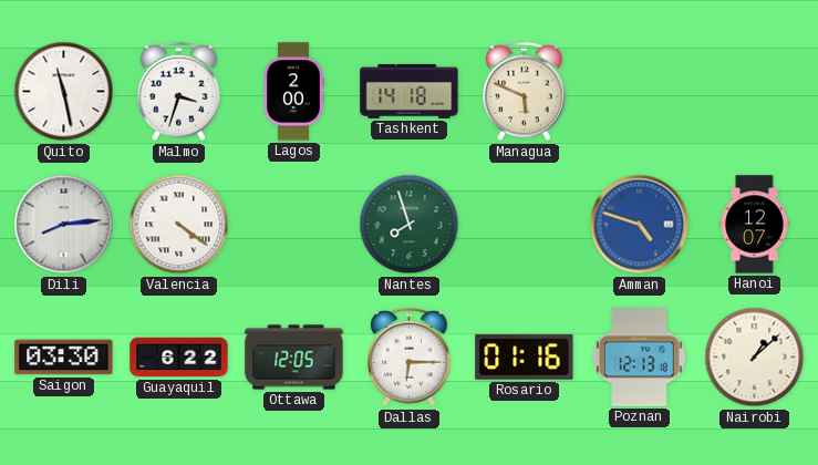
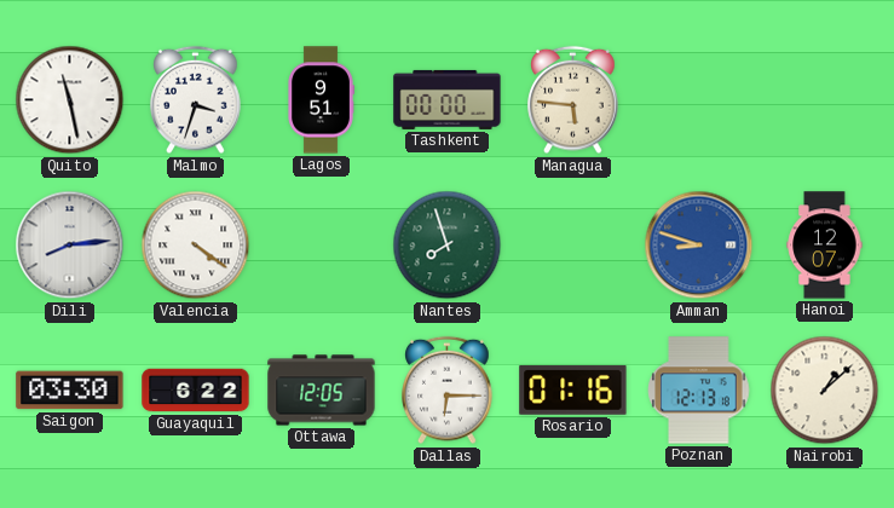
Lagos: 2:00 -> 9:51
Tashkent: 14:18 -> 00:00
Managua: 5:49 -> 5:46
Amman: 4:48 -> 8:48
